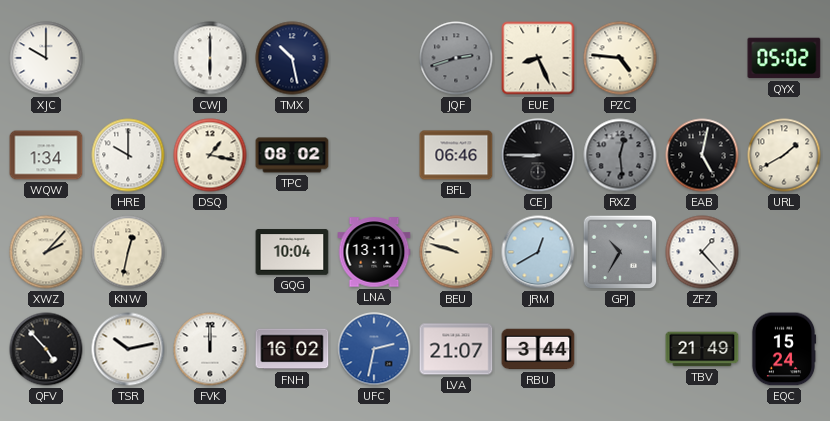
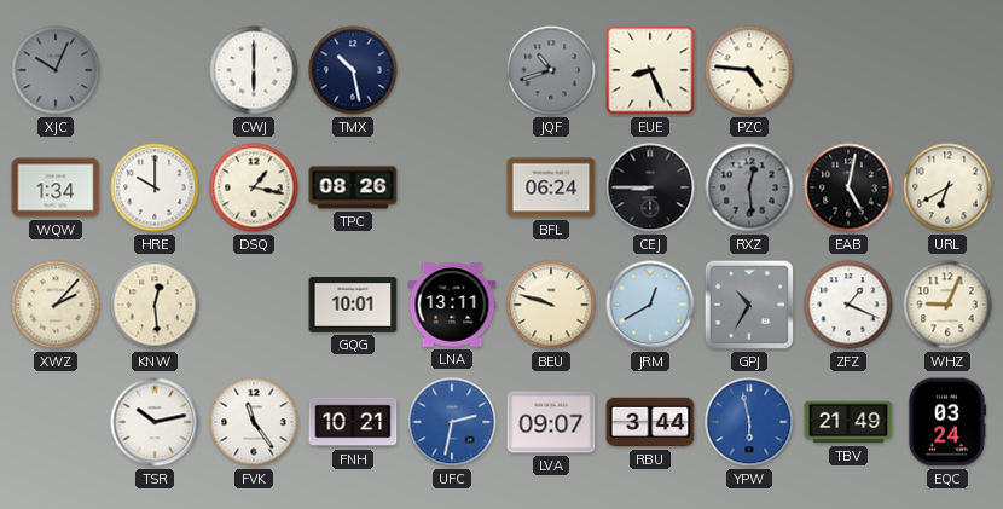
XJC: 10:00 -> 10:04
XJC dial: white -> grey
JQF: 2:42 -> 10:42
QYX: 05:02 -> none
TPC: 08:02 -> 08:26
BFL: 06:46 -> 06:24
URL: 1:40 -> 6:40
KNW: 12:32 -> 12:29
GQG: 10:04 -> 10:01
ZFZ: 1:23 -> 1:19
WHZ: none -> 9:04
QFV: 4:53 -> none
FVK: 12:00 -> 11:24
FNH: 16:02 -> 10:21
LVA: 21:07 -> 09:07
YPW: none -> 5:58
EQC: 15:24 -> 03:24
